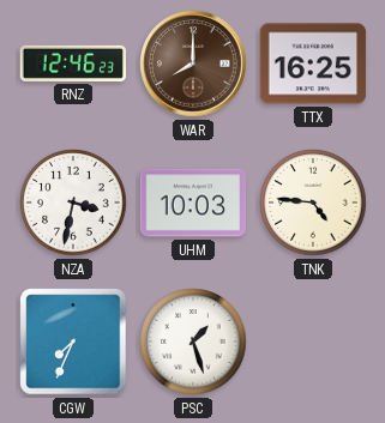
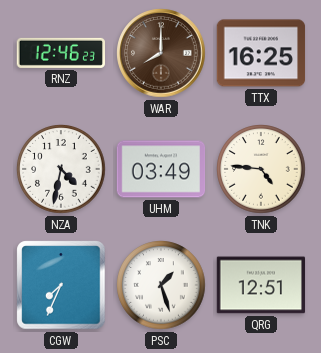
NZA: 3:32 -> 4:32
UHM: 10:03 -> 03:49
QRG: none -> 12:51
